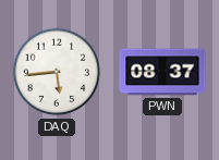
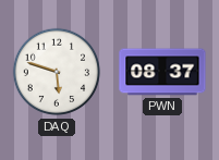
DAQ: 5:44 -> 5:48
